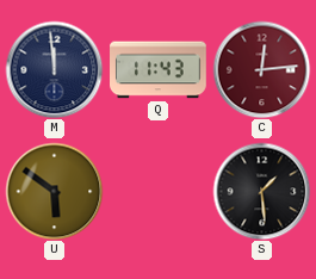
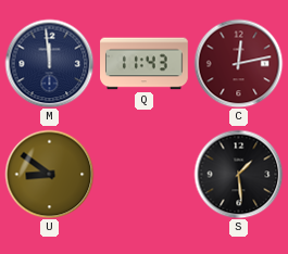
C: 12:14 -> 12:13
U: 5:51 -> 8:51
